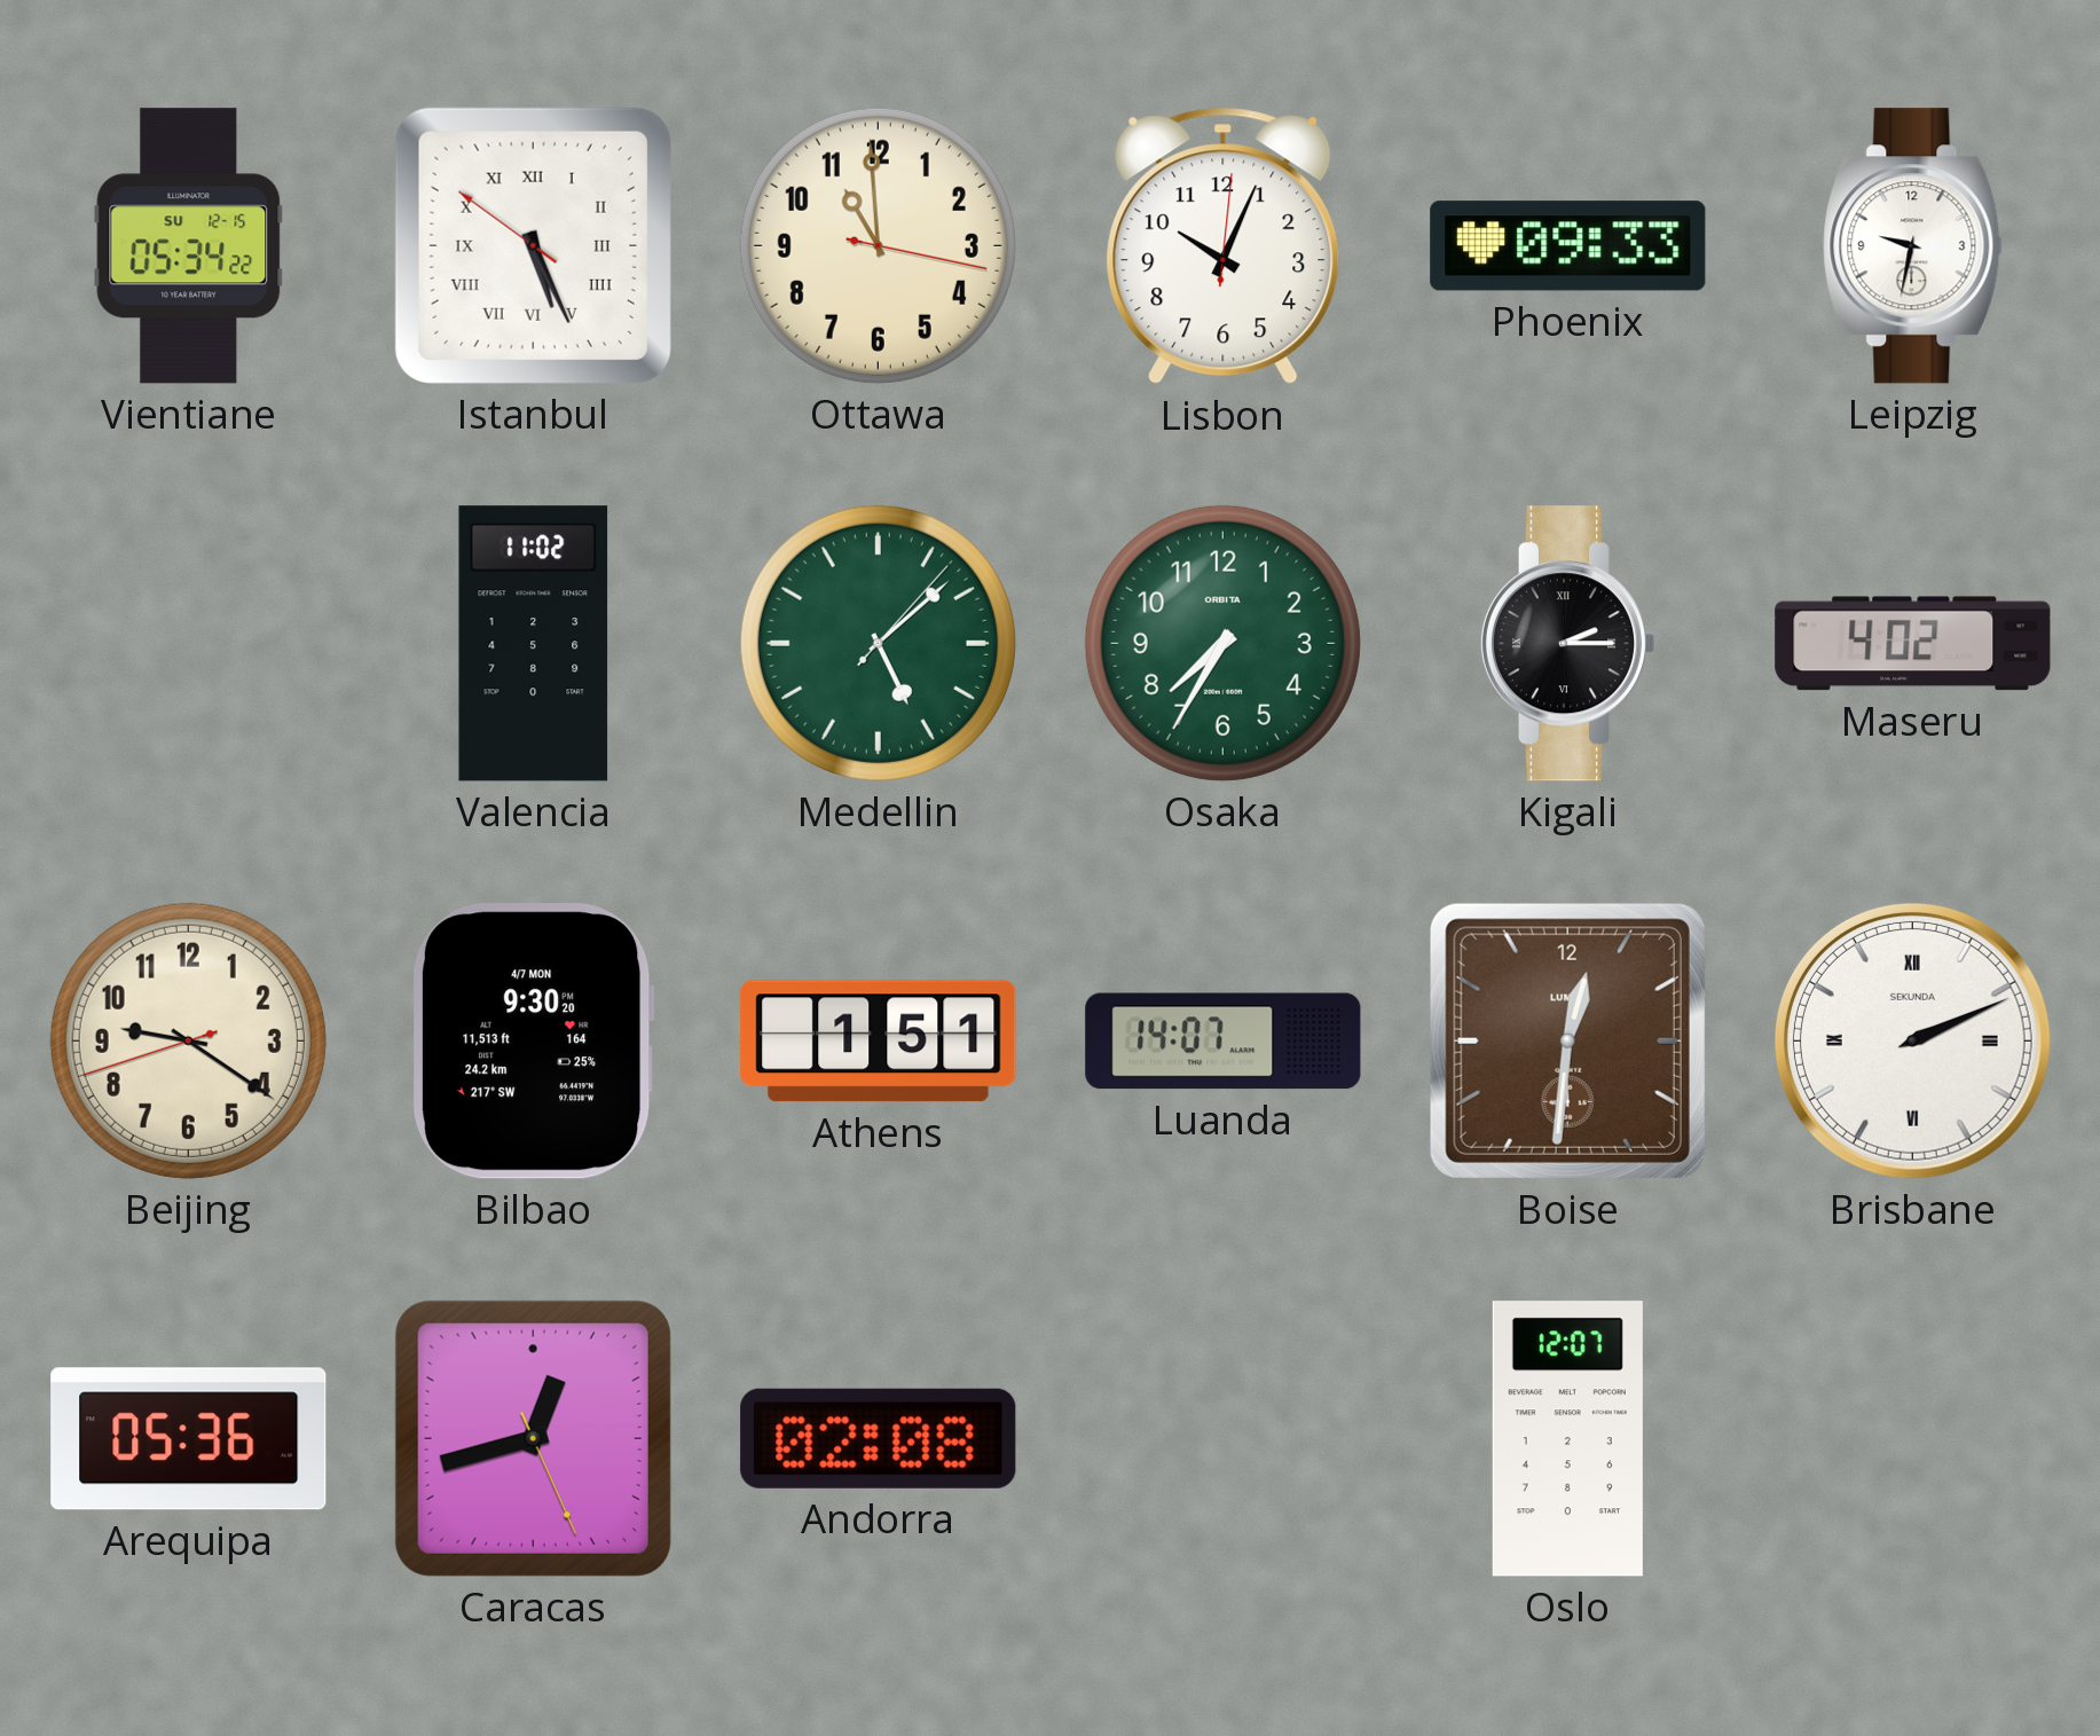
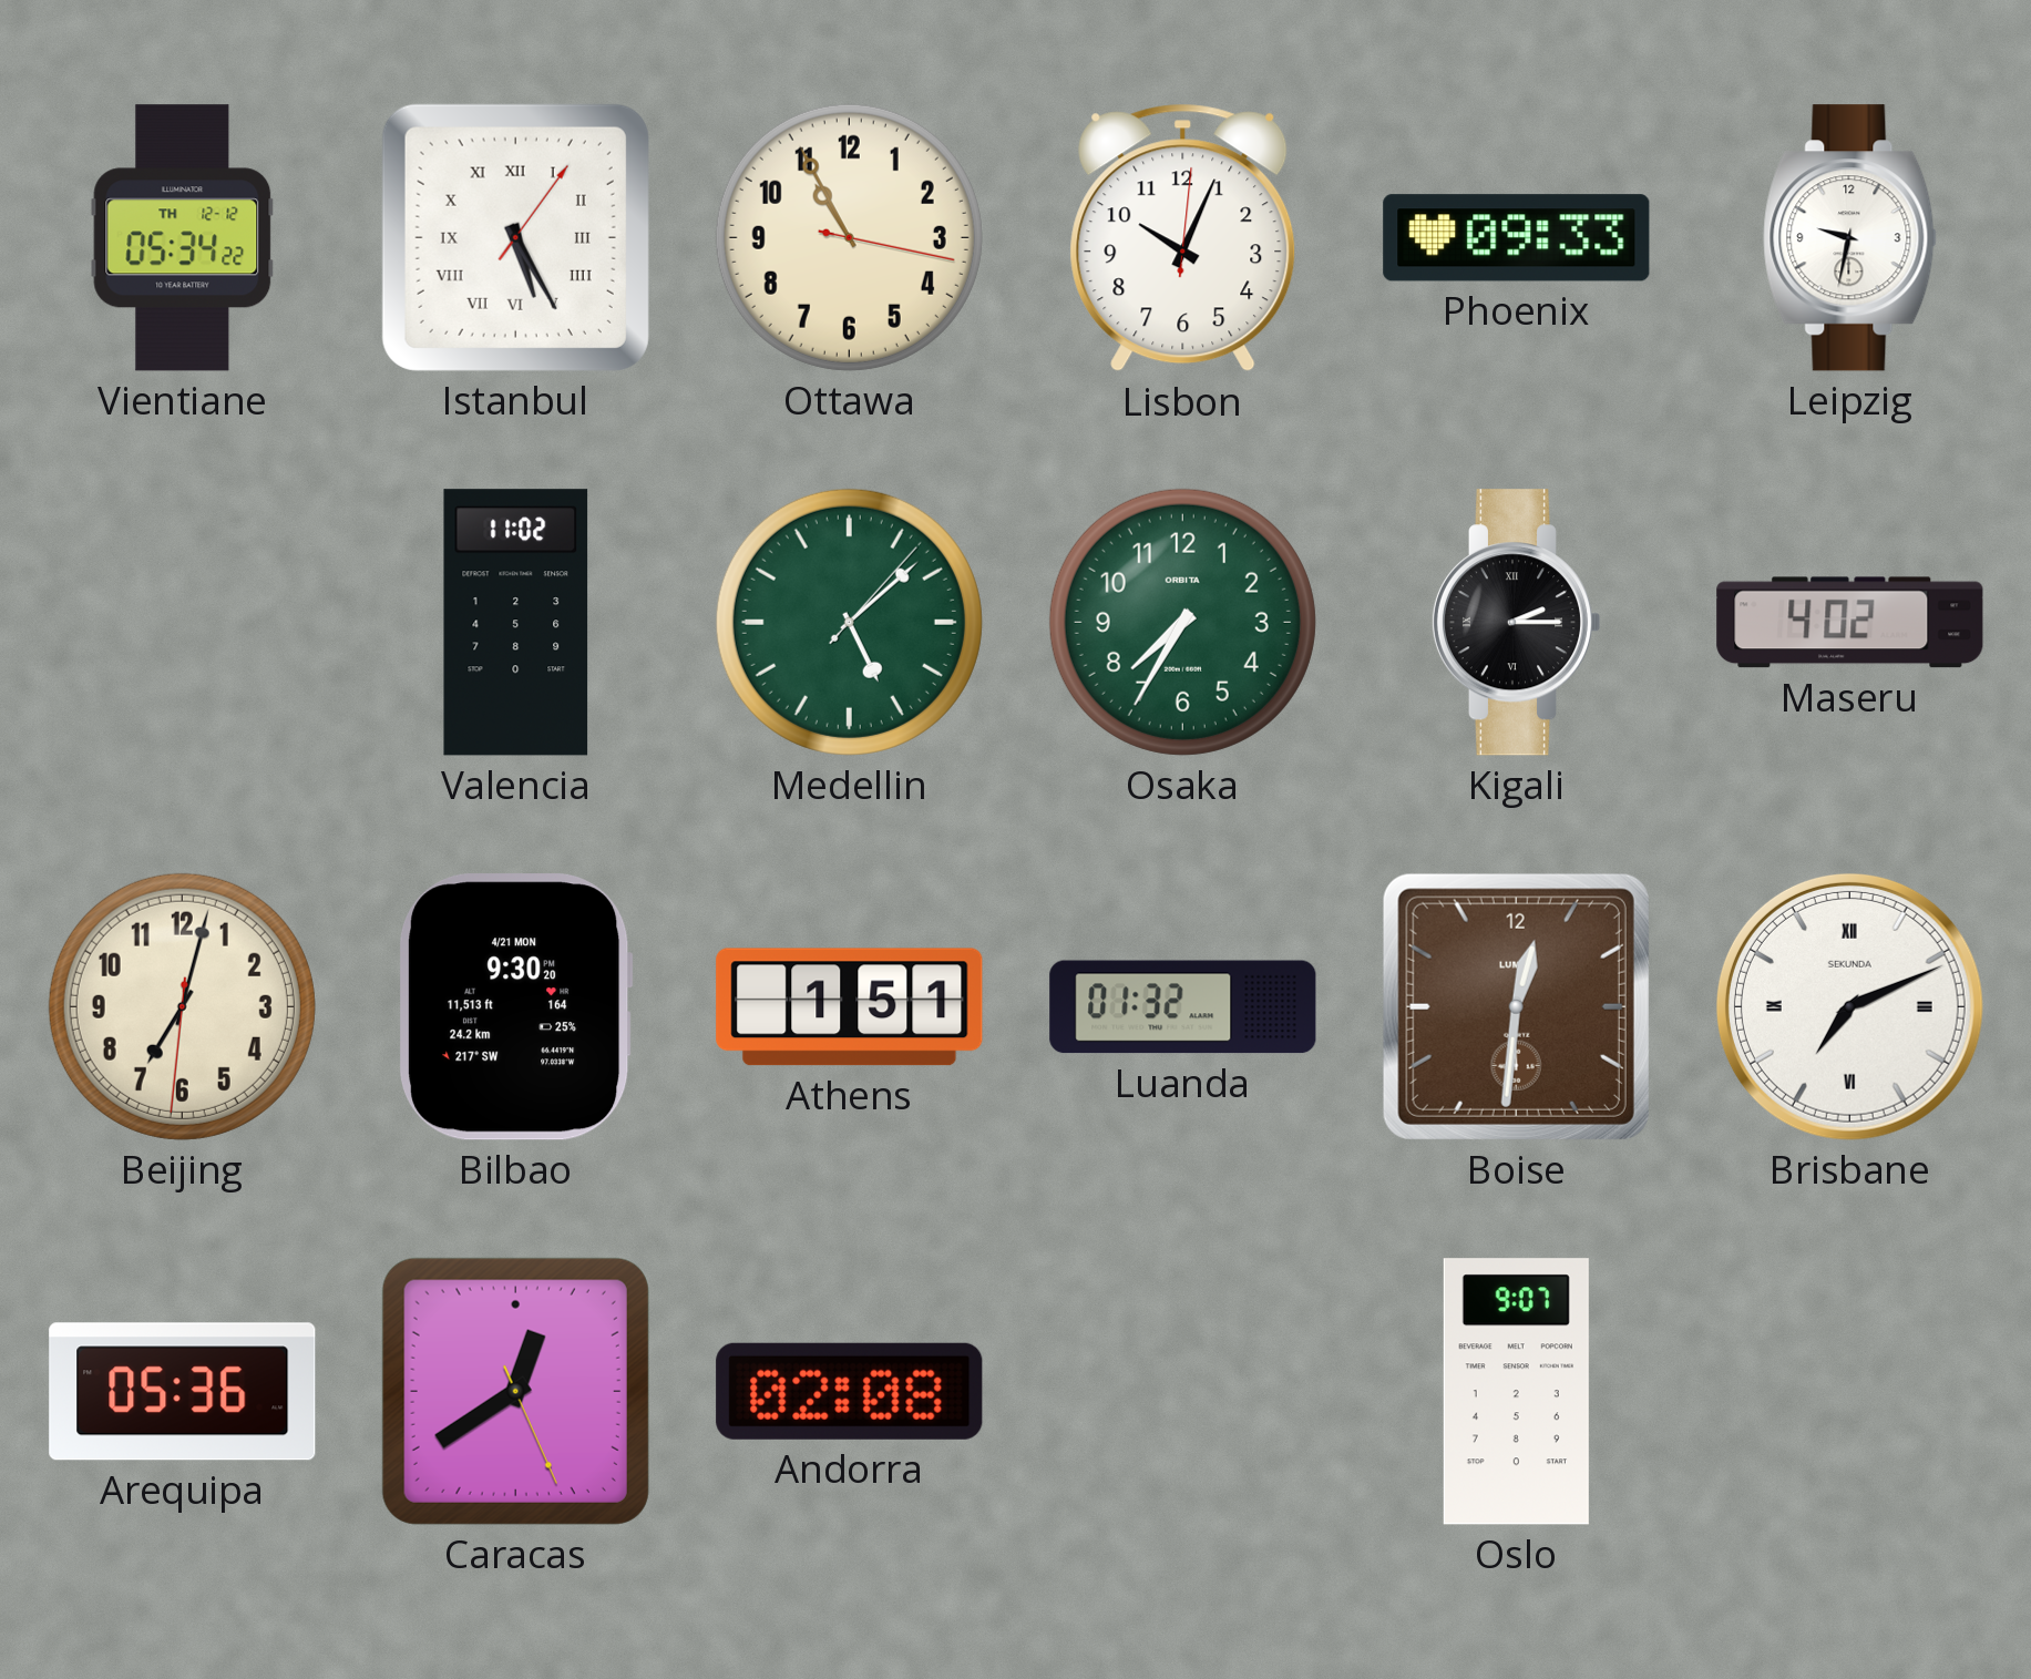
Vientiane date: SU 12-15 -> TH 12-12
Istanbul: 5:25:51 -> 5:25:06
Ottawa: 10:59 -> 10:55
Beijing: 9:20 -> 7:02
Bilbao date: 4/7 MON -> 4/21 MON
Luanda: 14:07 -> 01:32
Brisbane: 2:11 -> 7:11
Caracas: 12:42 -> 12:39
Oslo: 12:07 -> 9:07
